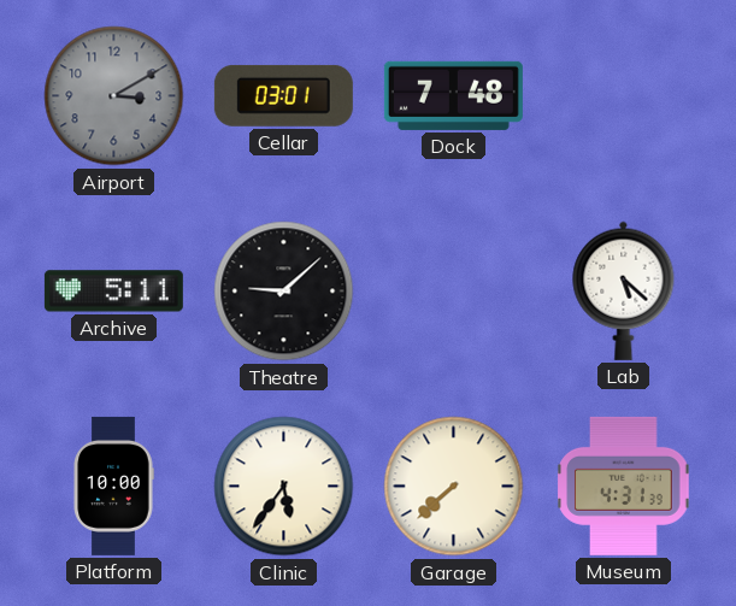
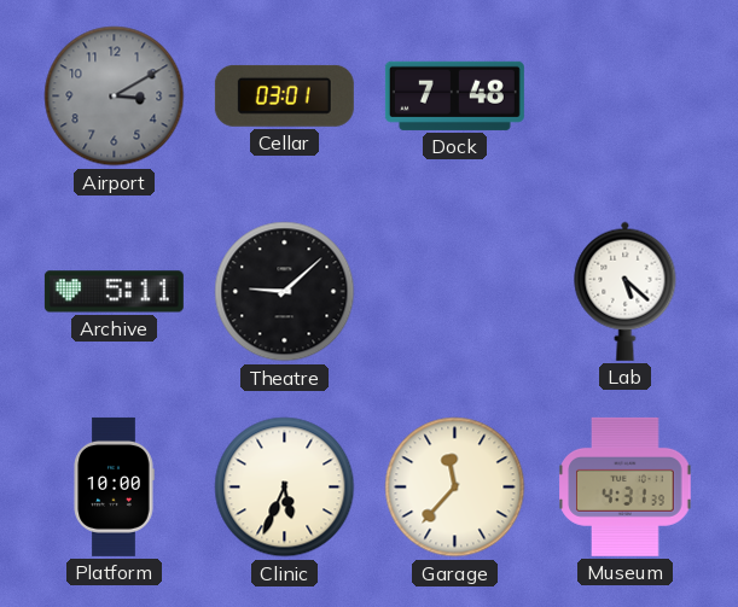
Clinic: 5:36 -> 5:34
Garage: 7:38 -> 11:37
